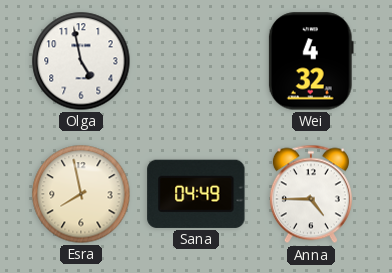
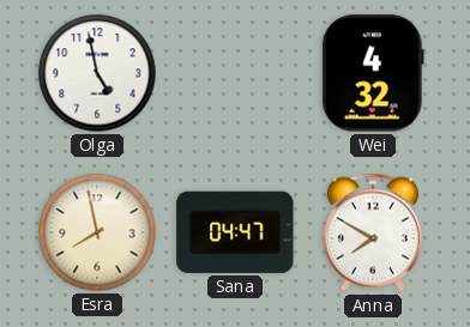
Sana: 04:49 -> 04:47
Anna: 4:45 -> 7:50
